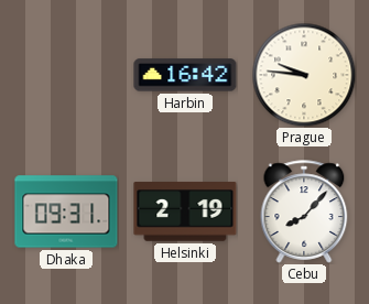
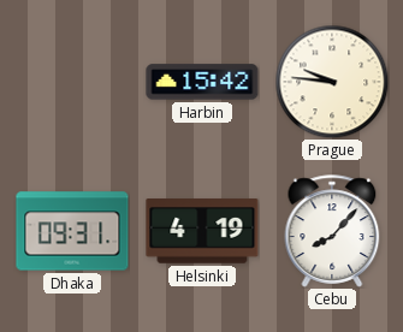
Harbin: 16:42 -> 15:42
Helsinki: 2:19 -> 4:19
